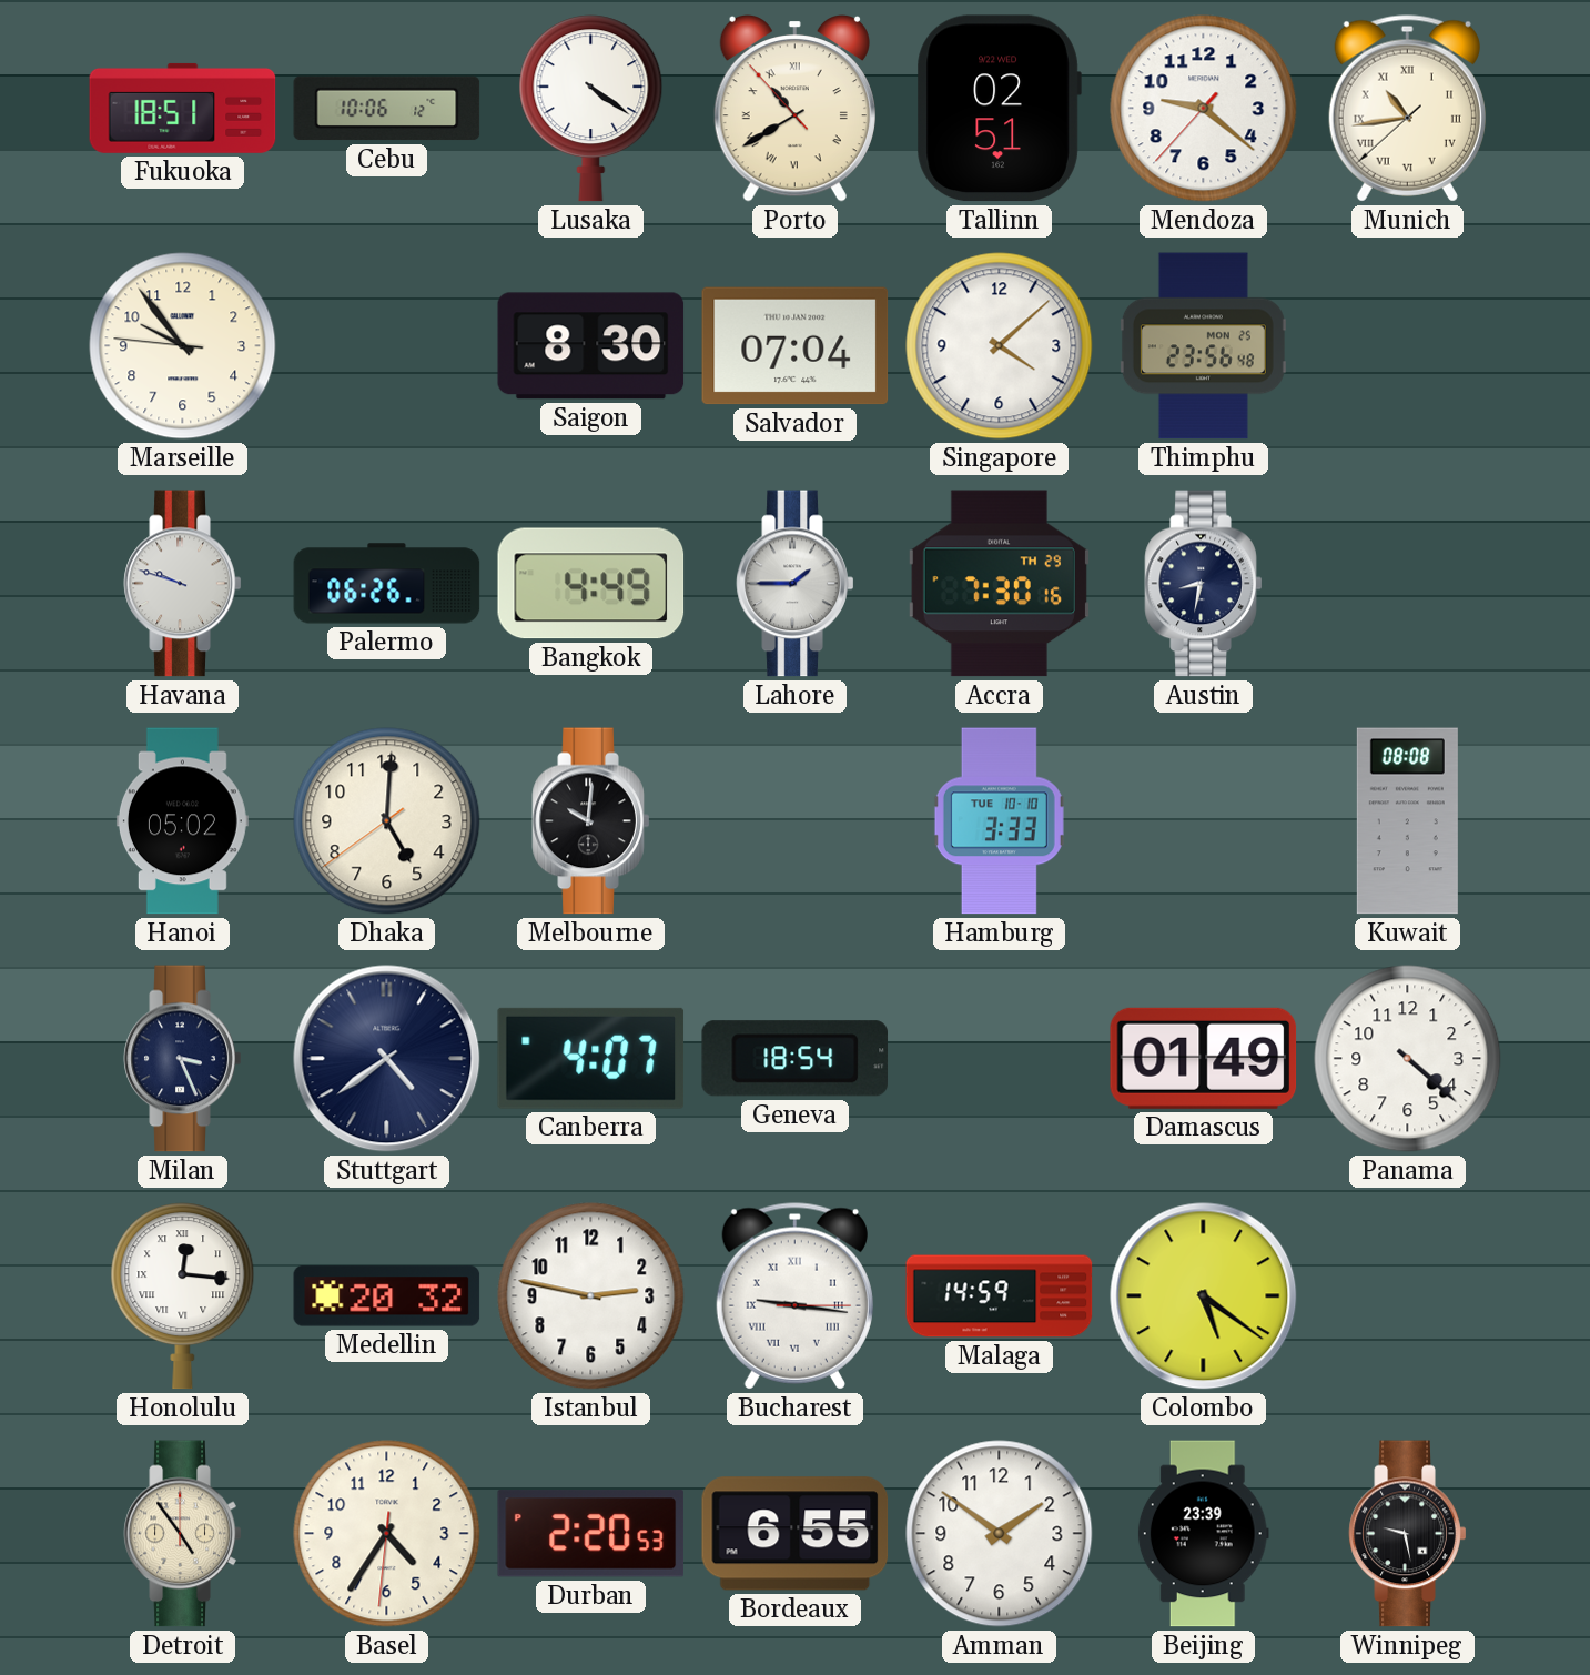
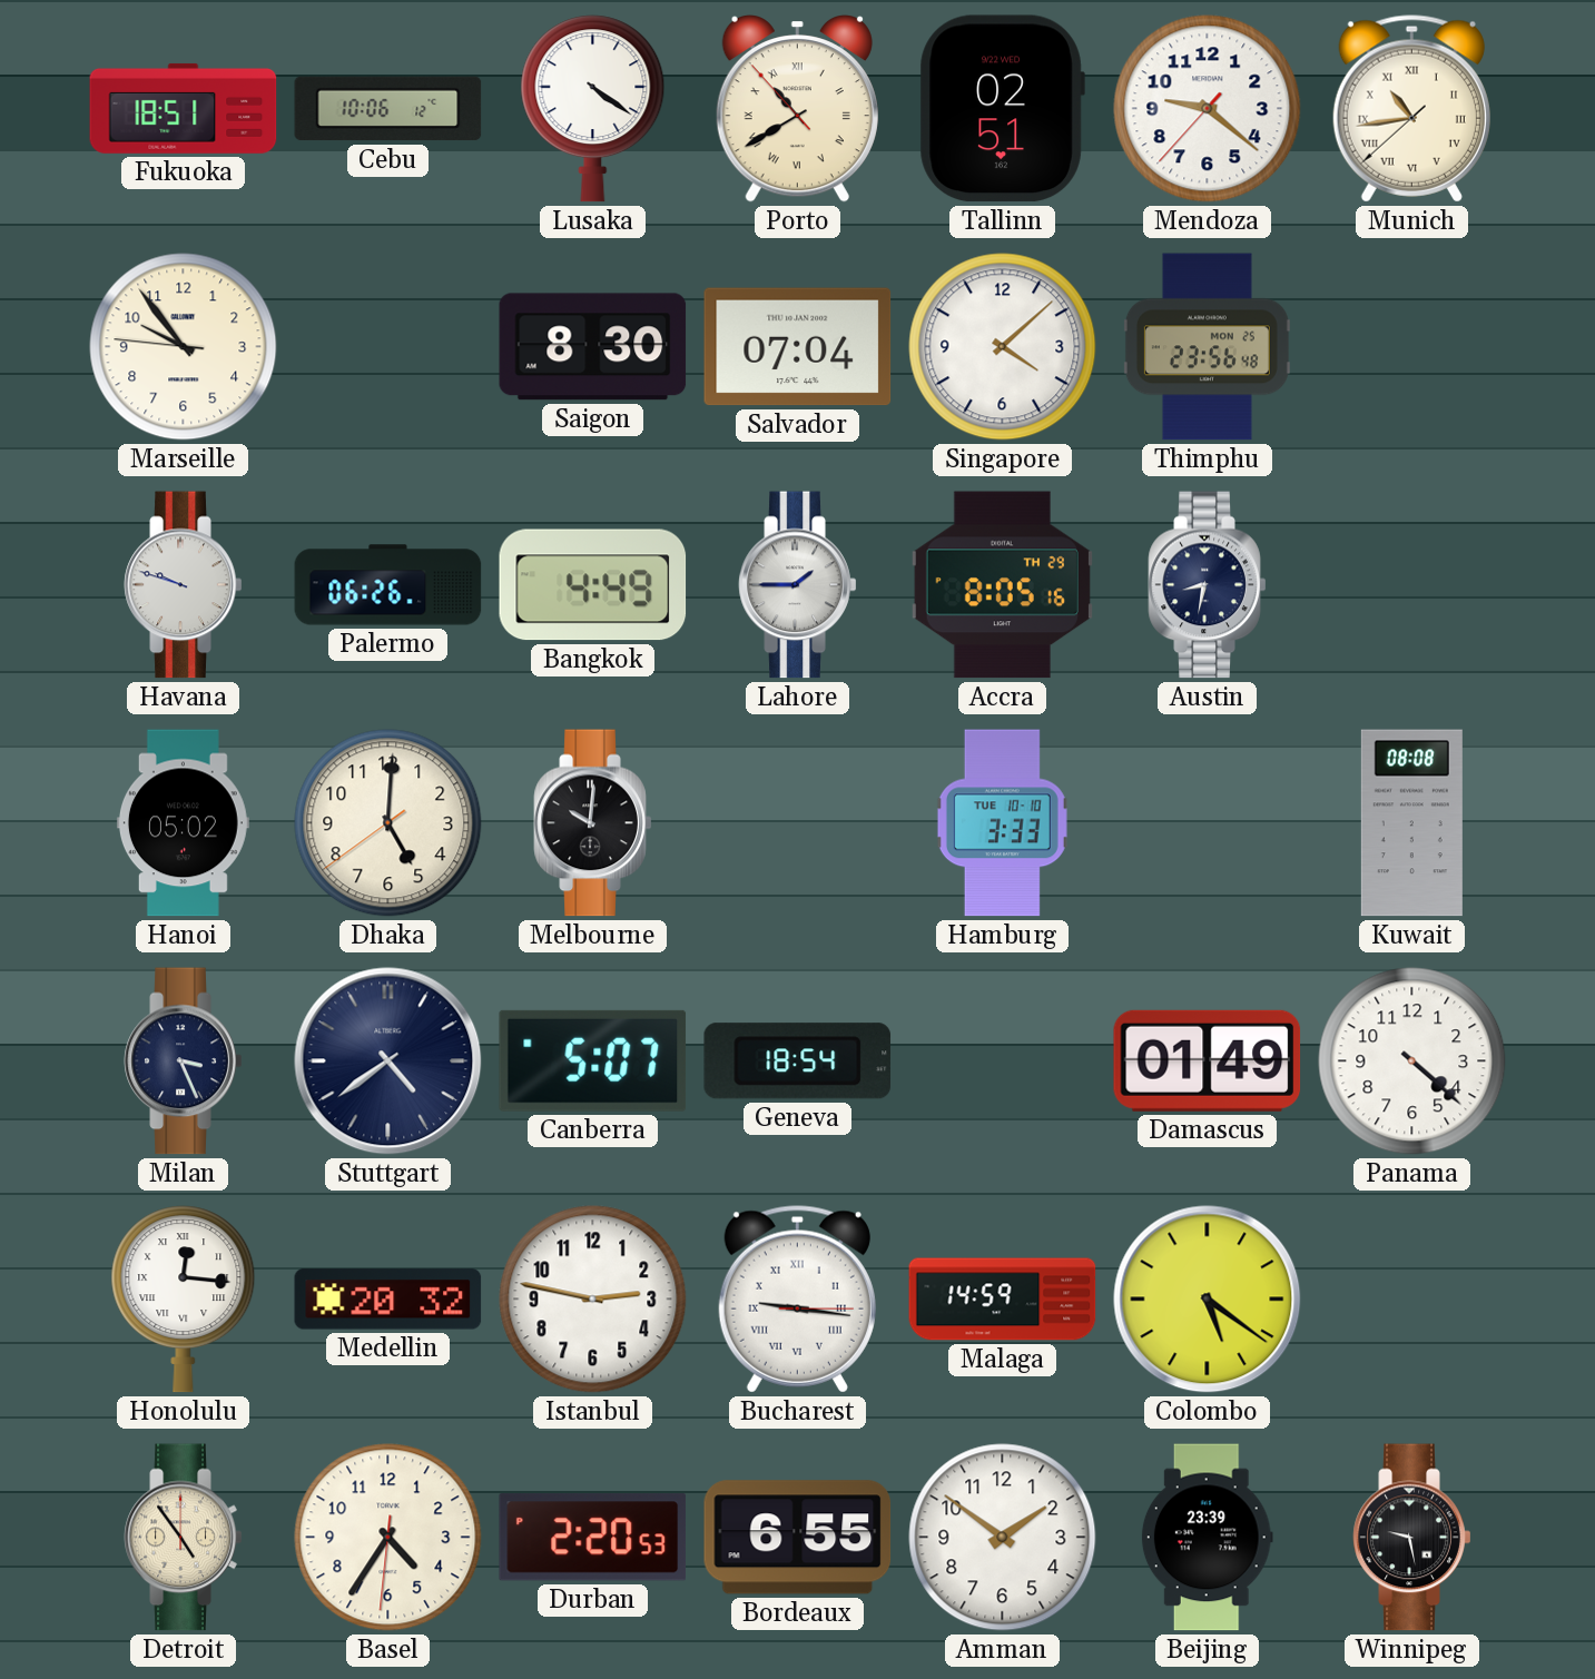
Accra: 7:30 -> 8:05
Canberra: 4:07 -> 5:07
